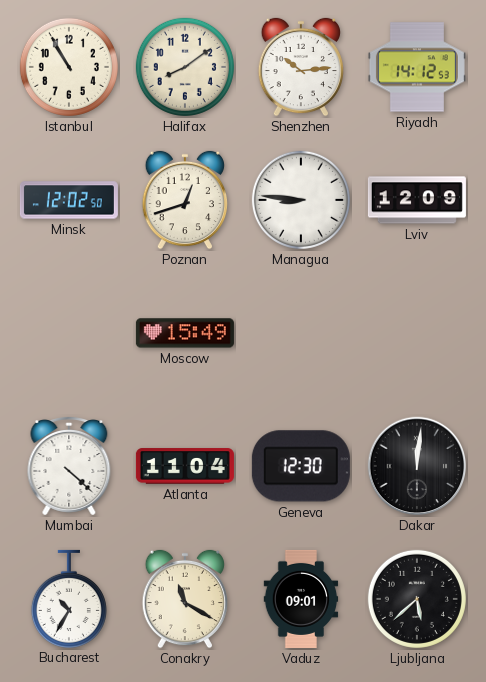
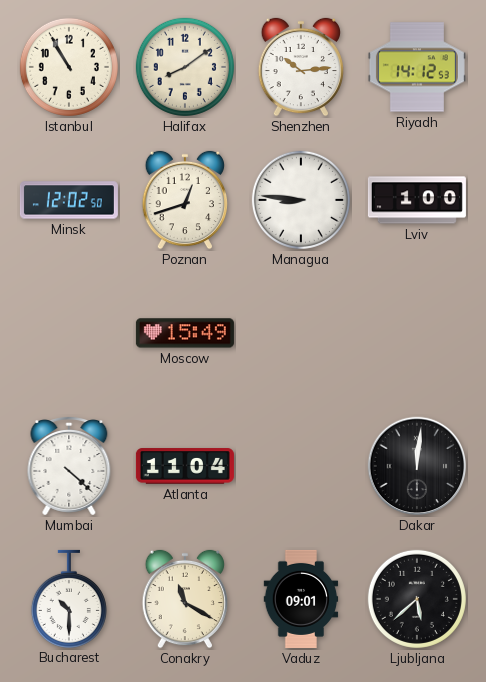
Lviv: 12:09 -> 1:00
Geneva: 12:30 -> none
Bucharest: 10:35 -> 10:30
